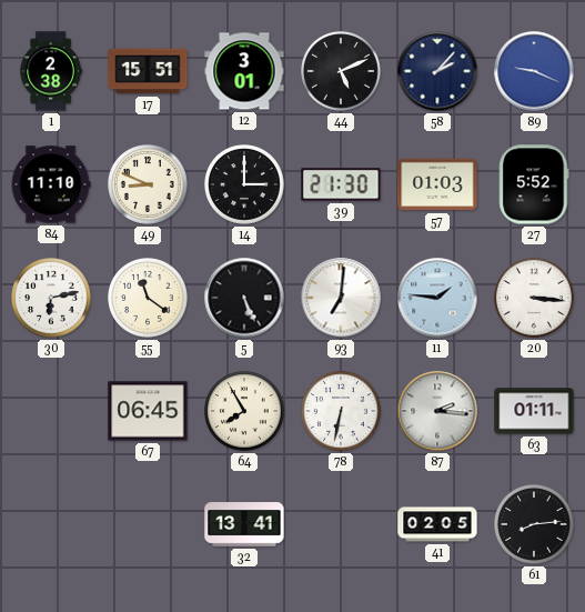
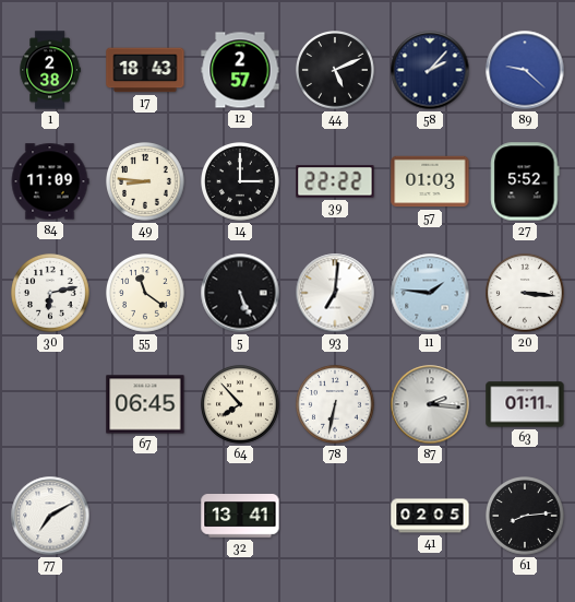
17: 15:51 -> 18:43
12: 3:01 -> 2:57
89: 9:19 -> 9:22
84: 11:10 -> 11:09
49: 8:49 -> 8:46
39: 21:30 -> 22:22
64: 7:55 -> 7:53
77: none -> 7:10
